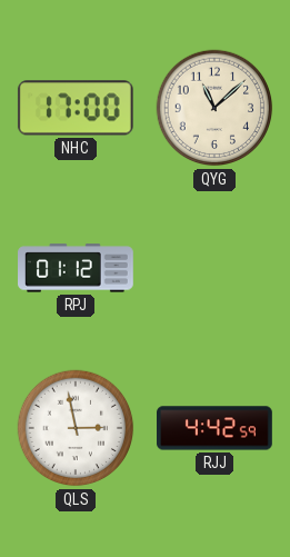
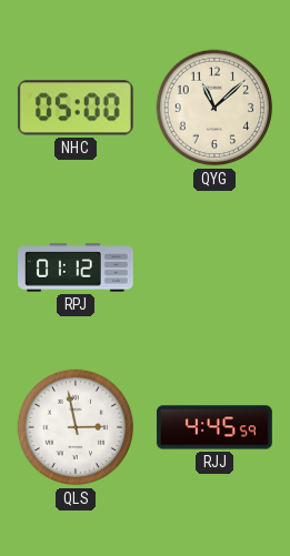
NHC: 17:00 -> 05:00
RJJ: 4:42 -> 4:45
